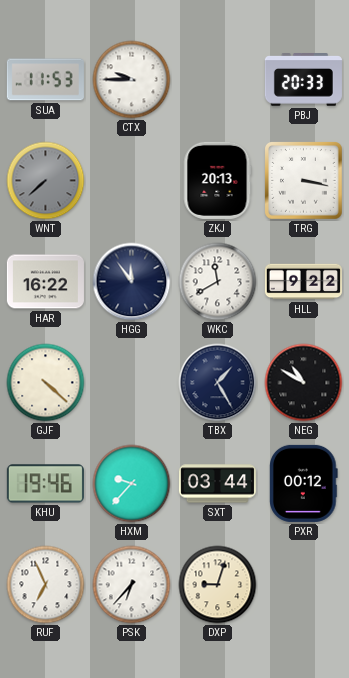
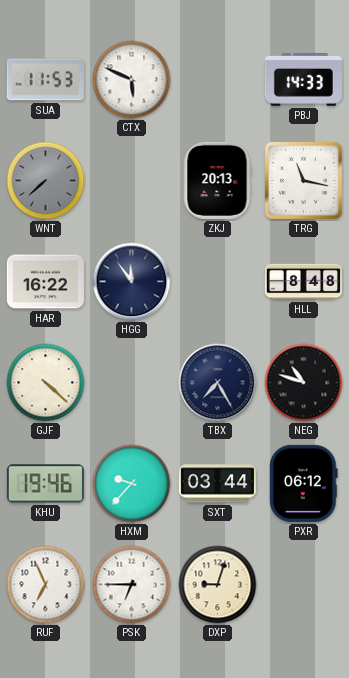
CTX: 9:45 -> 5:49
PBJ: 20:33 -> 14:33
TRG: 3:17 -> 11:17
WKC: 11:40 -> none
HLL: 9:22 -> 8:48
TBX: 1:25 -> 7:25
NEG: 10:50 -> 10:48
PXR: 00:12 -> 06:12
PSK: 6:37 -> 6:45
